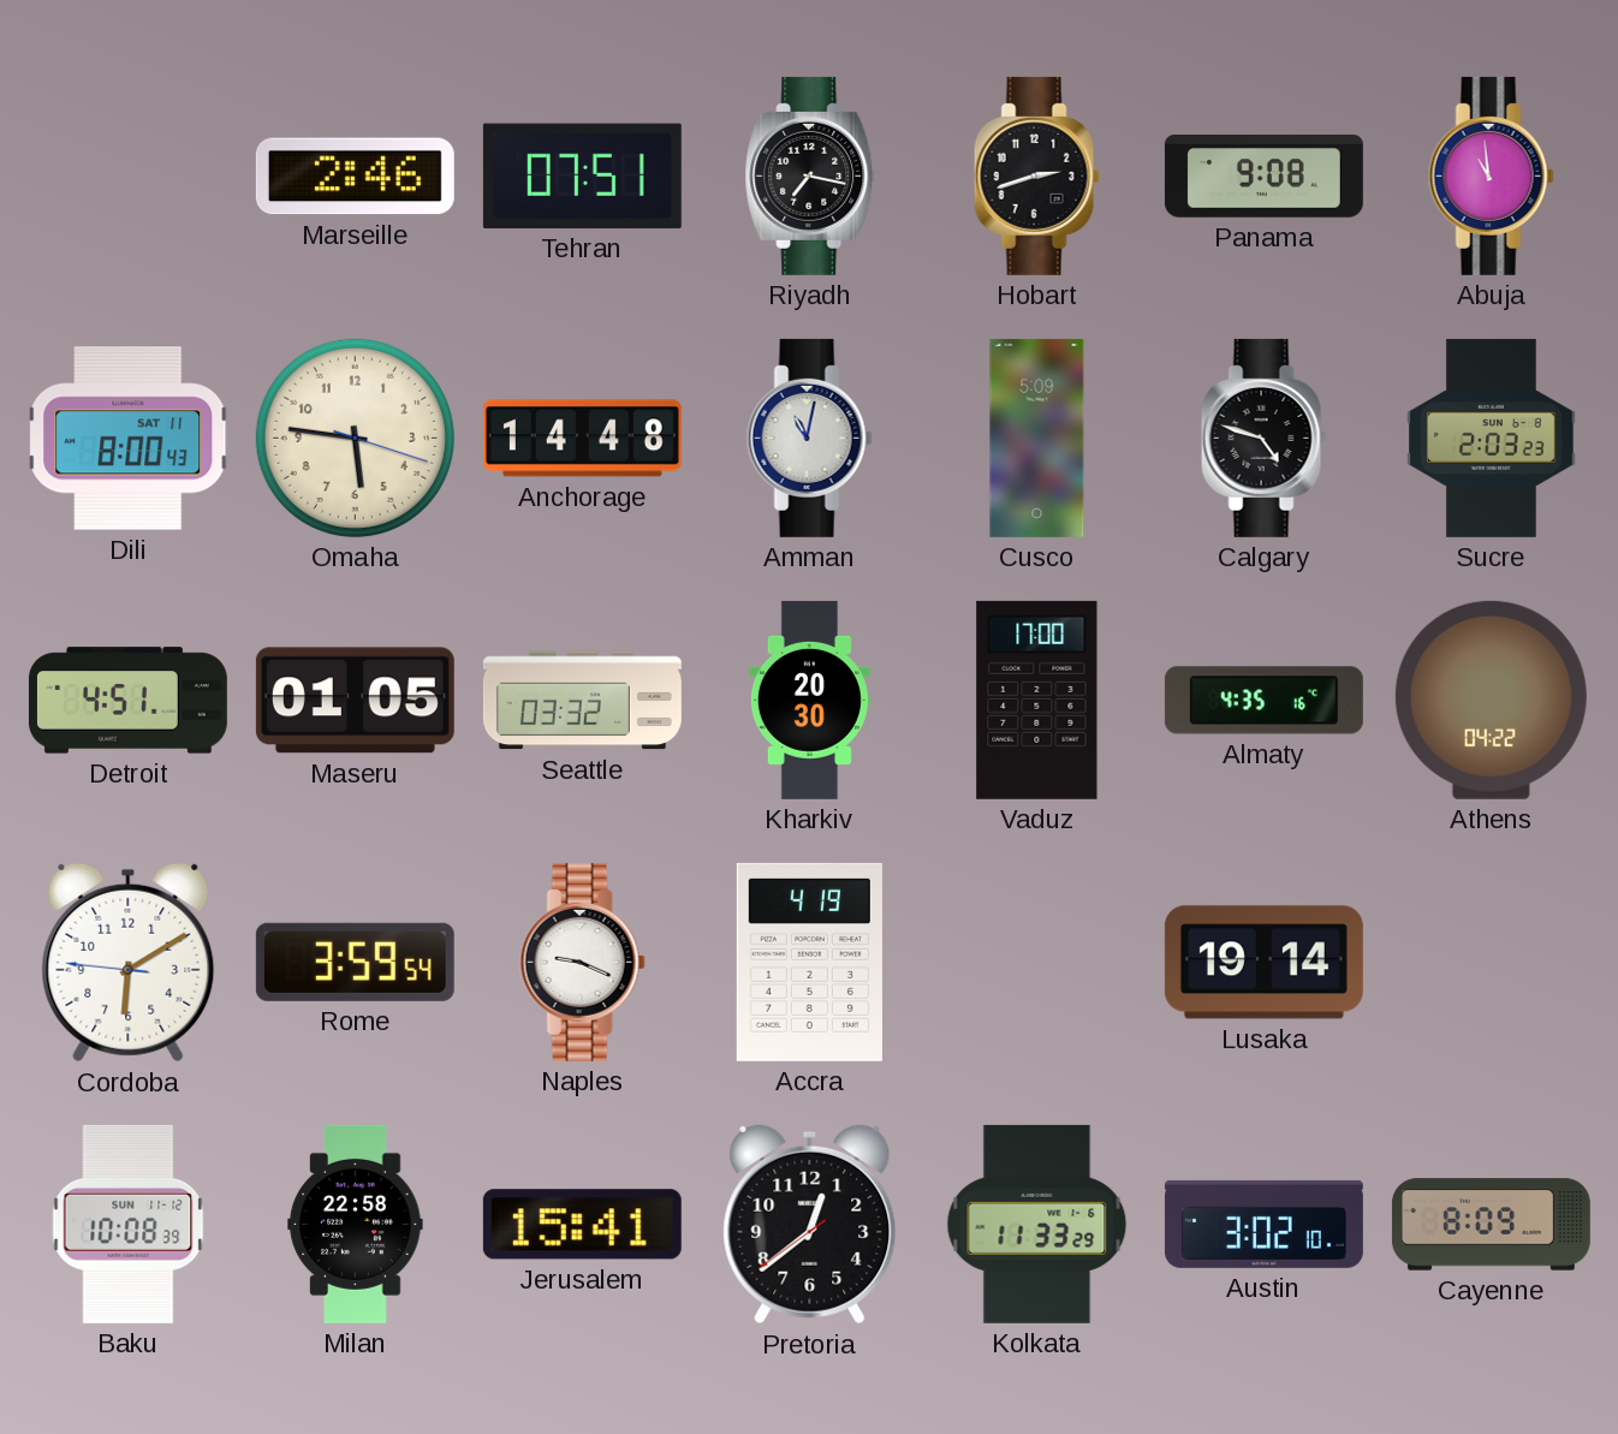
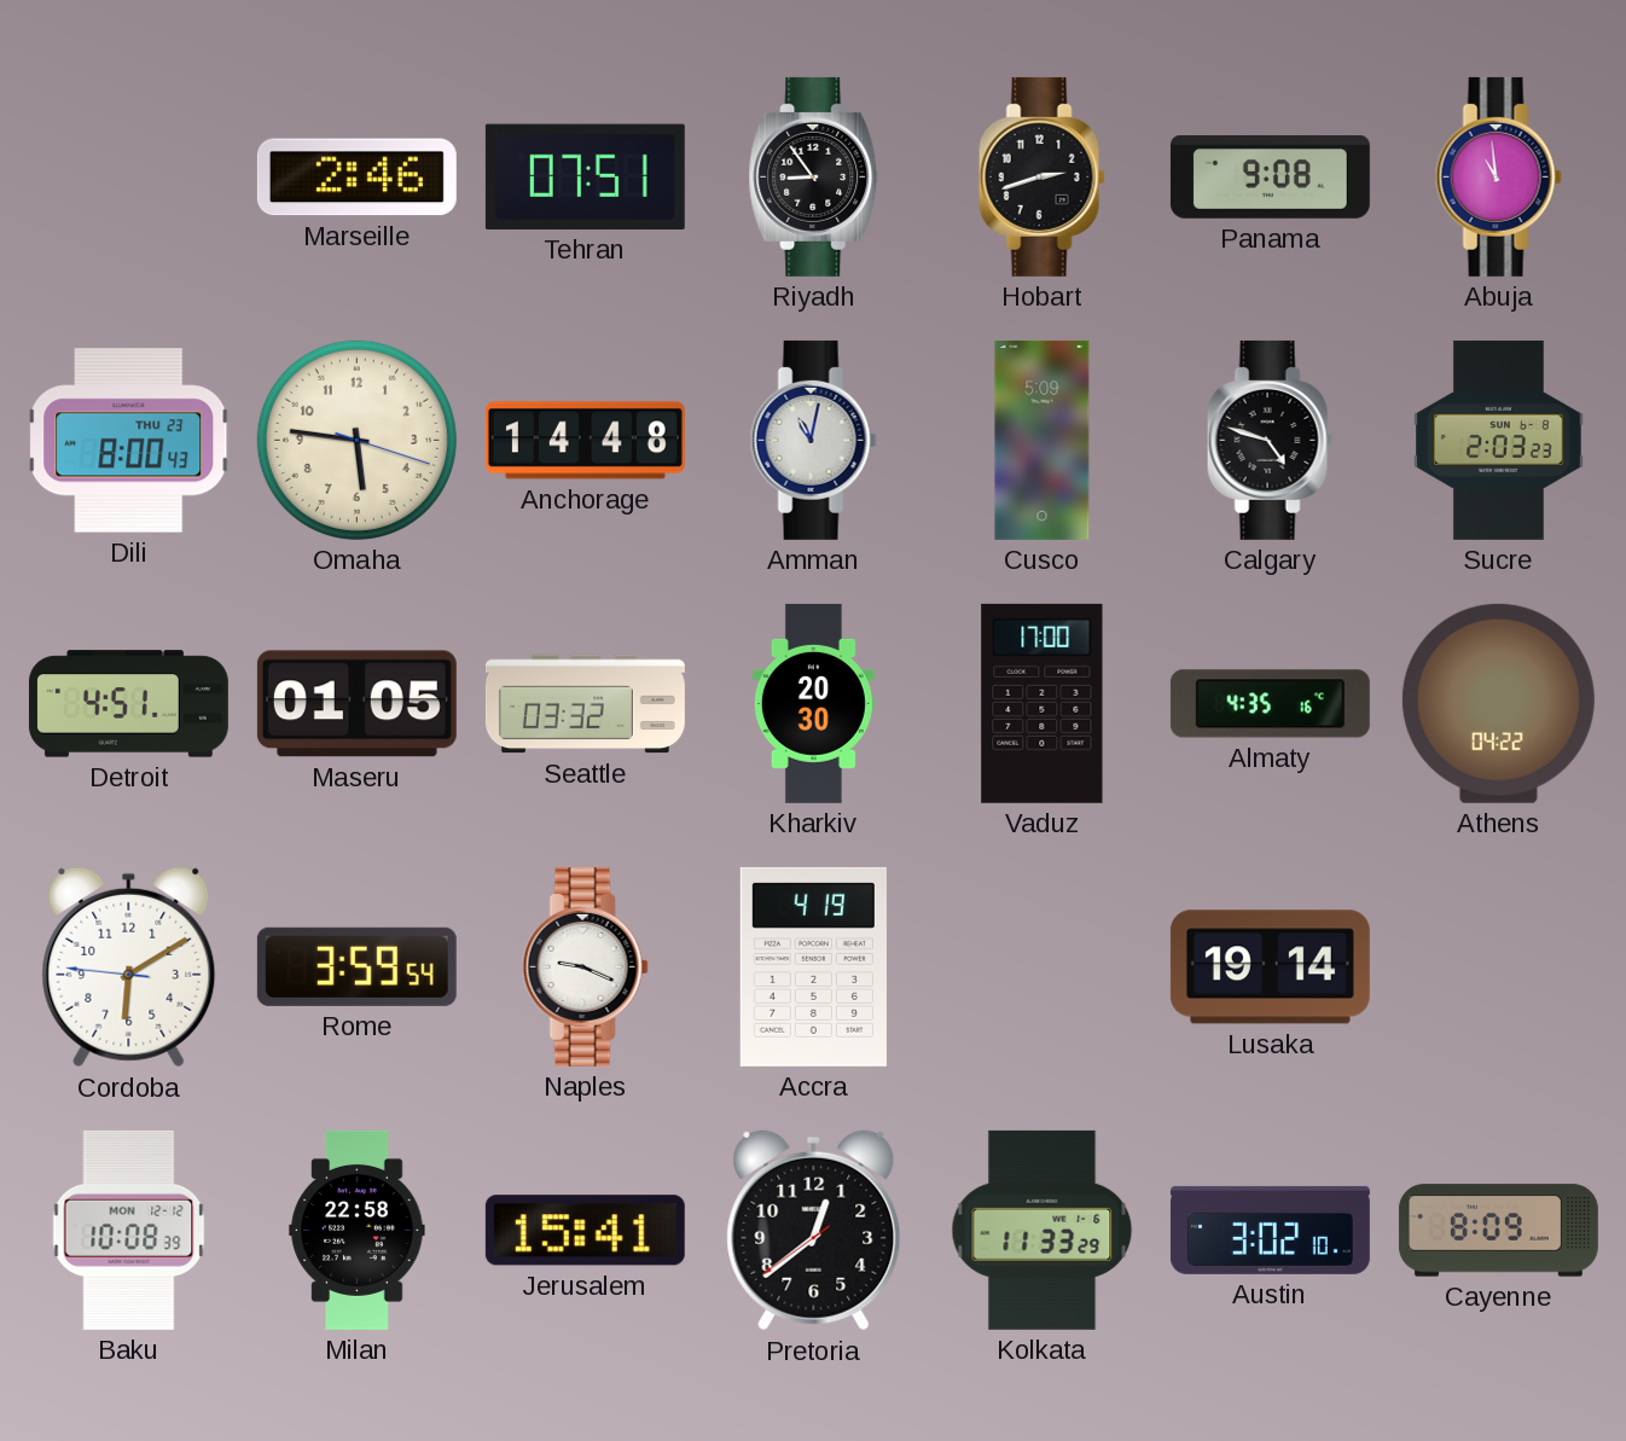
Riyadh: 7:17 -> 8:54
Dili date: SAT 11 -> THU 23
Baku date: SUN 11-12 -> MON 12-12
